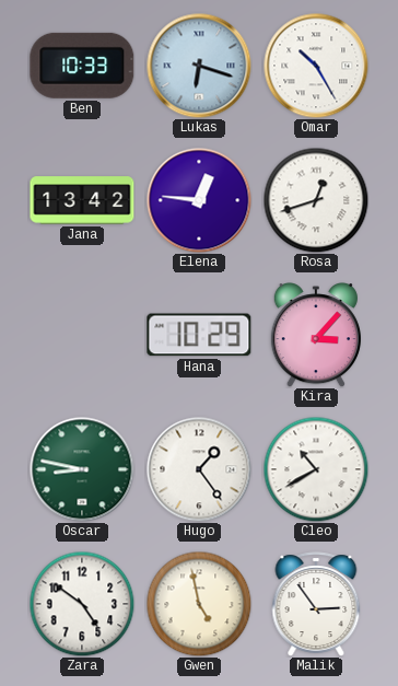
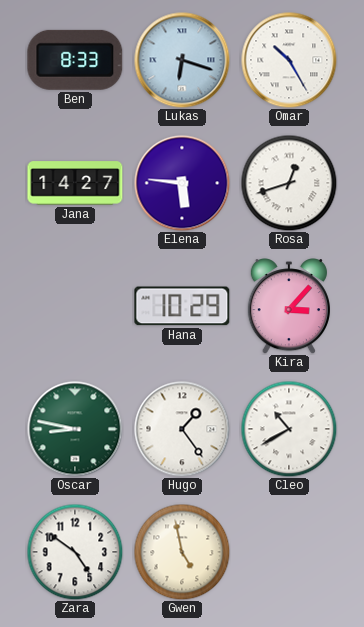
Ben: 10:33 -> 8:33
Jana: 13:42 -> 14:27
Elena: 12:46 -> 5:46
Malik: 2:54 -> none
